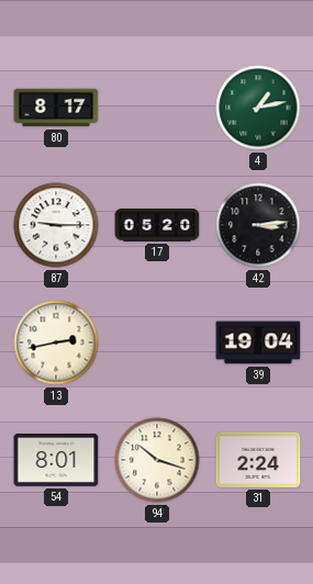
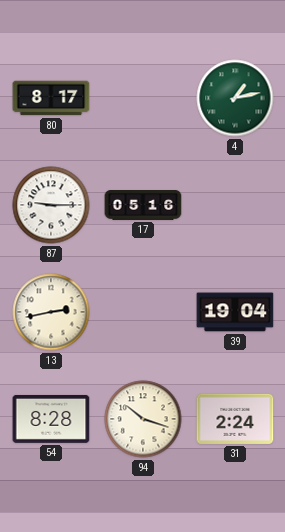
17: 05:20 -> 05:16
42: 3:14 -> none
54: 8:01 -> 8:28
